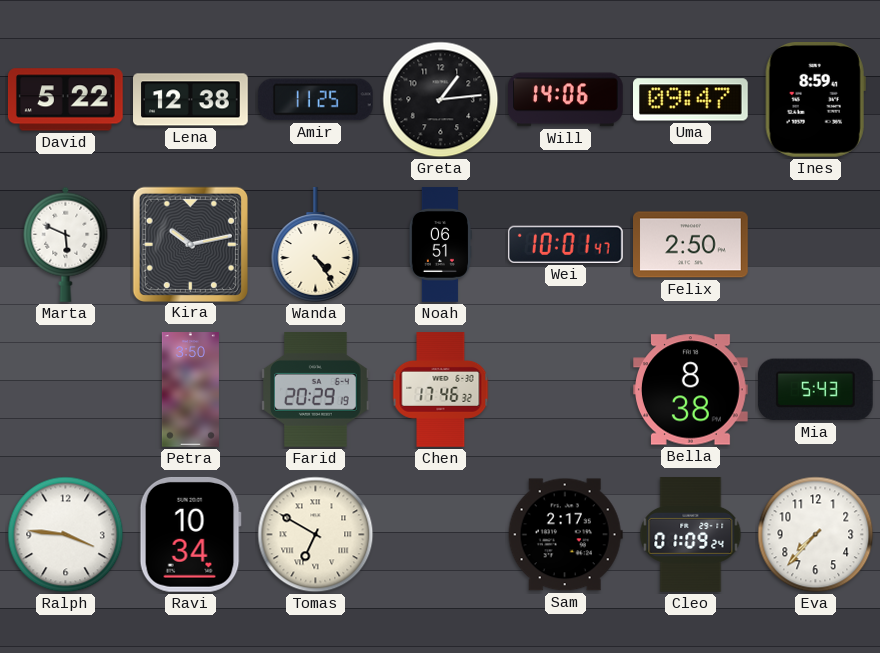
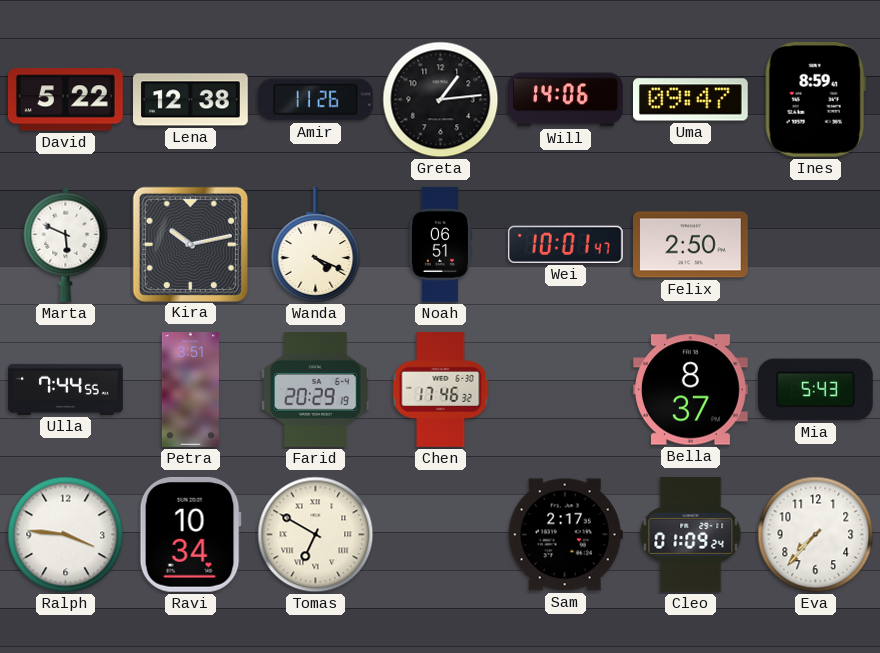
Amir: 11:25 -> 11:26
Wanda: 4:24 -> 4:19
Ulla: none -> 7:44
Petra: 3:50 -> 3:51
Bella: 8:38 -> 8:37
